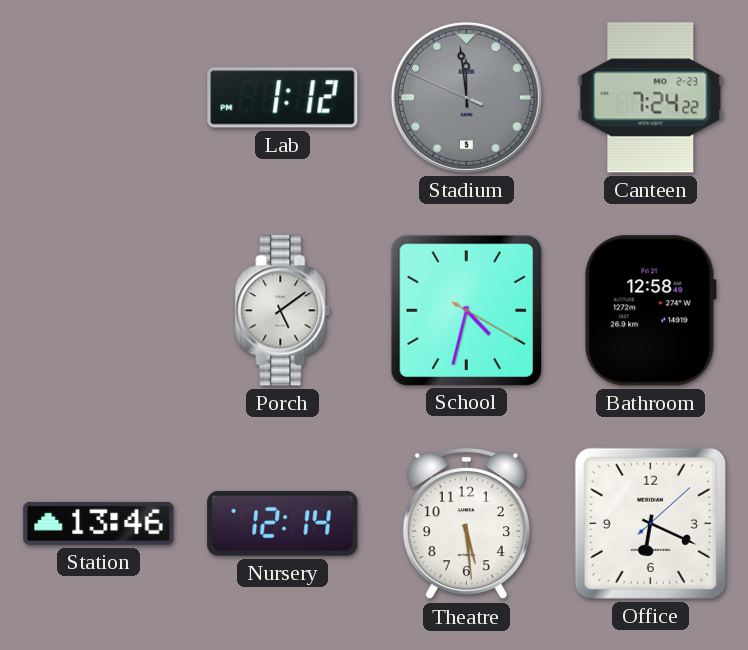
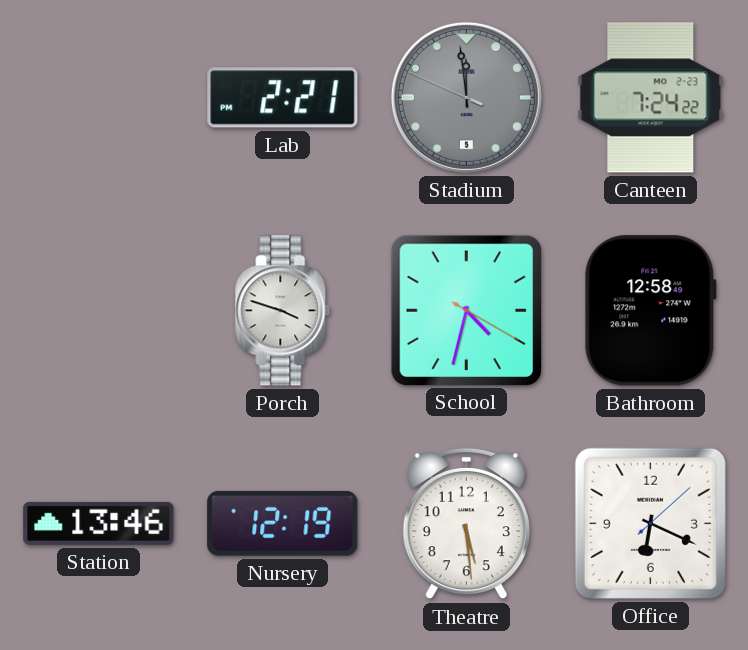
Lab: 1:12 -> 2:21
Porch: 5:09 -> 3:48
Nursery: 12:14 -> 12:19
